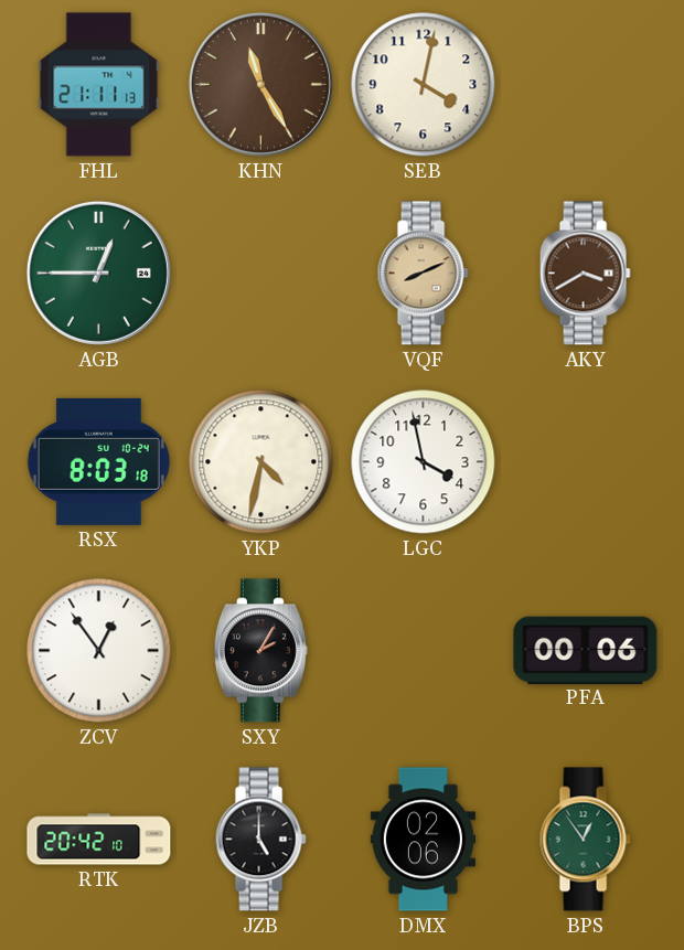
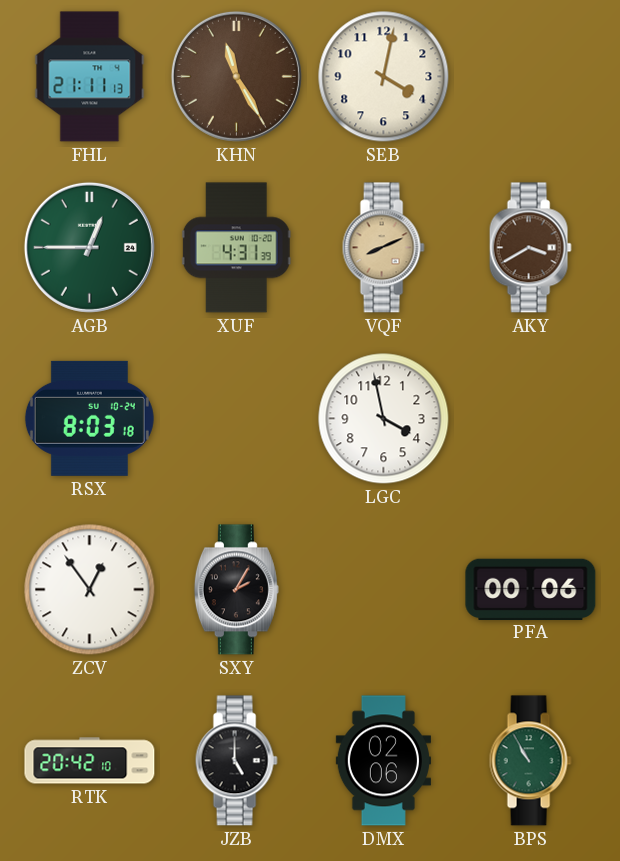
XUF: none -> 4:31
YKP: 4:32 -> none
BPS: 12:54 -> 10:55
